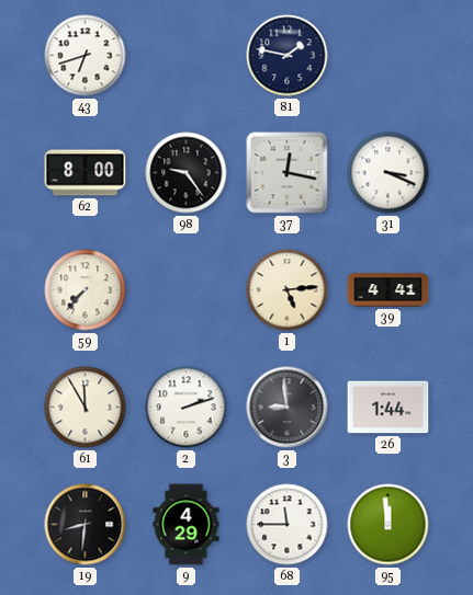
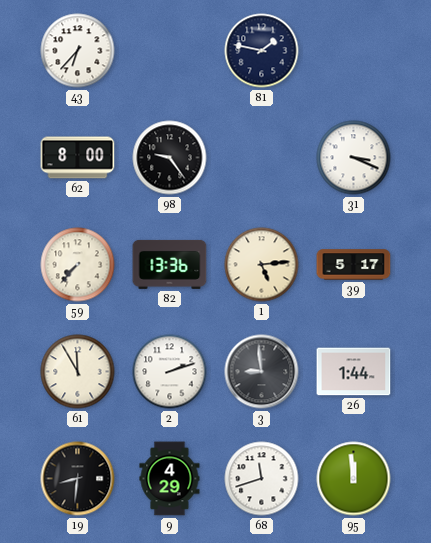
43: 6:42 -> 6:37
37: 12:17 -> none
82: none -> 13:36
39: 4:41 -> 5:17
68: 11:45 -> 11:42
